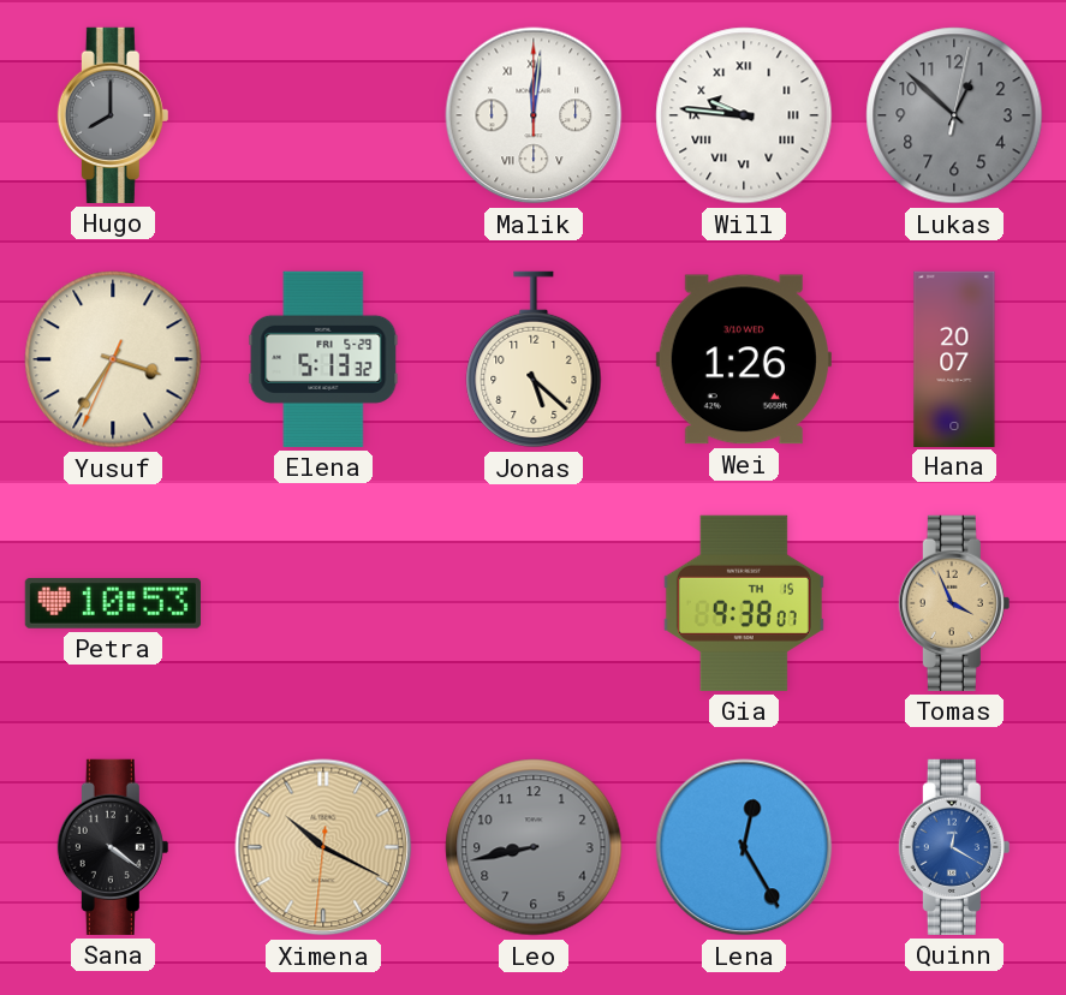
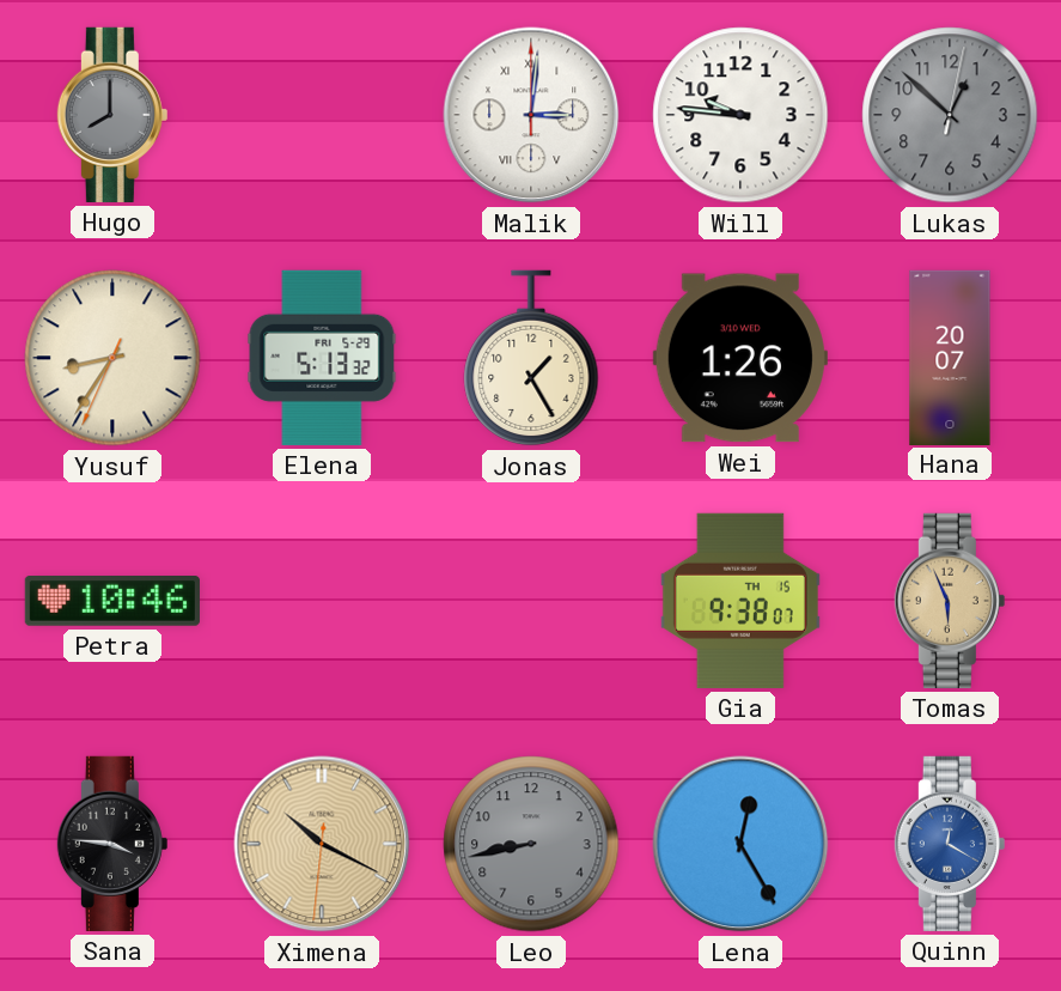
Malik: 12:01 -> 3:01
Will numerals: Roman -> Arabic
Yusuf: 3:35 -> 8:35
Jonas: 5:22 -> 1:25
Petra: 10:53 -> 10:46
Tomas: 3:56 -> 5:56
Sana: 4:21 -> 3:46
